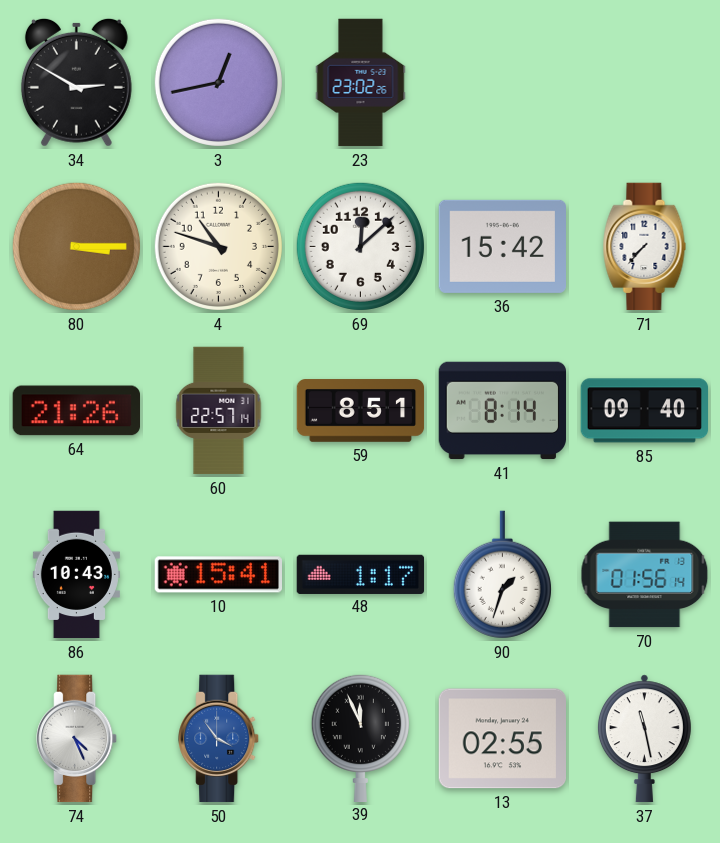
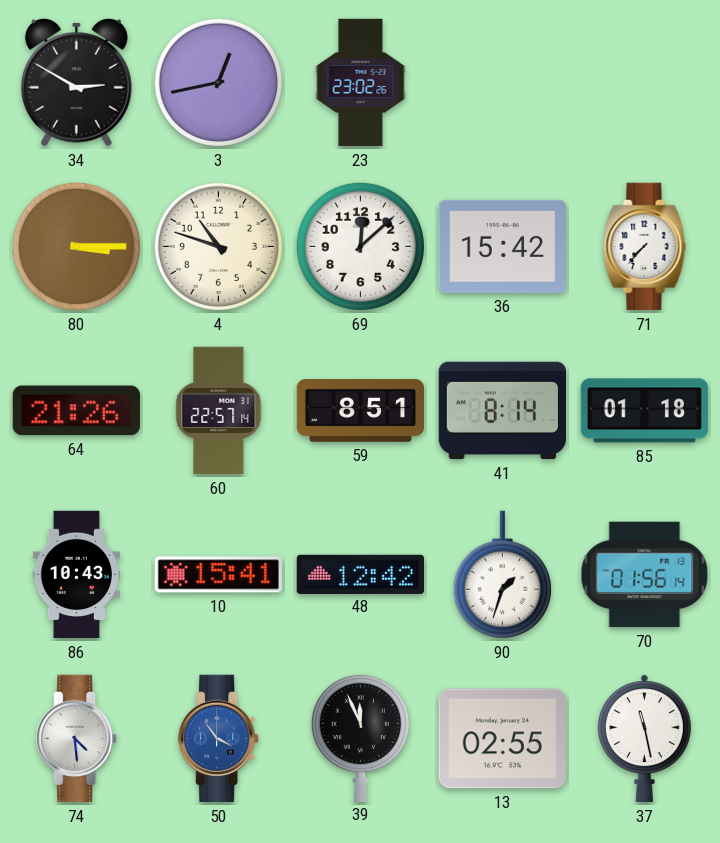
85: 09:40 -> 01:18
48: 1:17 -> 12:42
74: 4:26 -> 4:29
